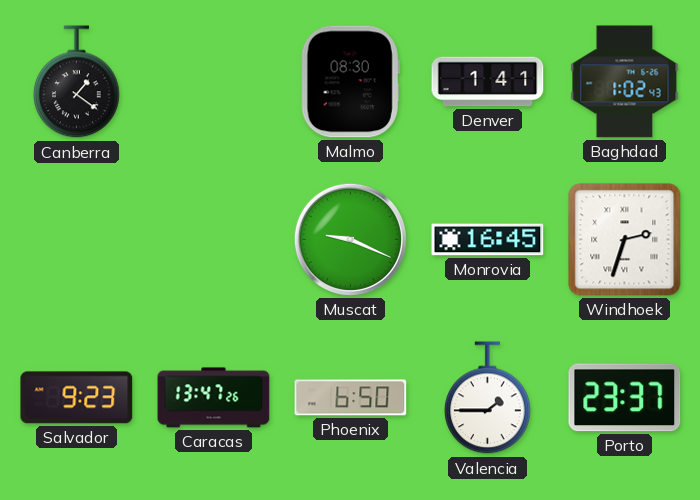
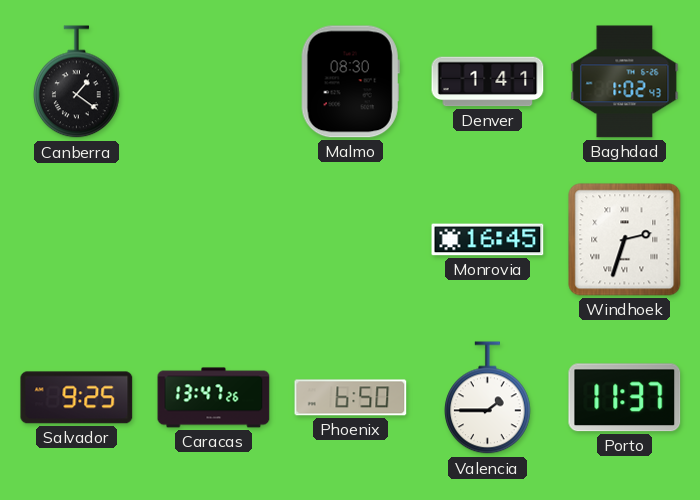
Muscat: 9:19 -> none
Salvador: 9:23 -> 9:25
Porto: 23:37 -> 11:37
